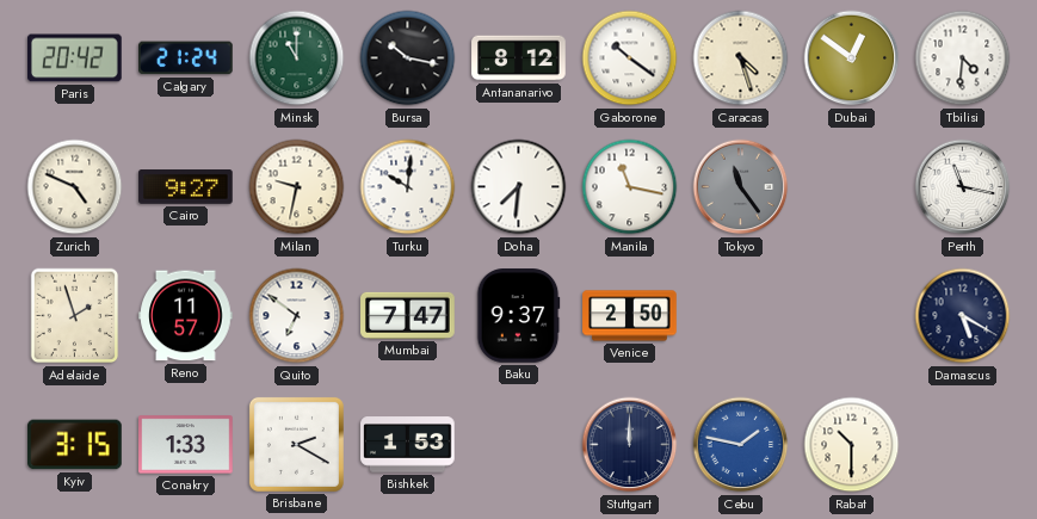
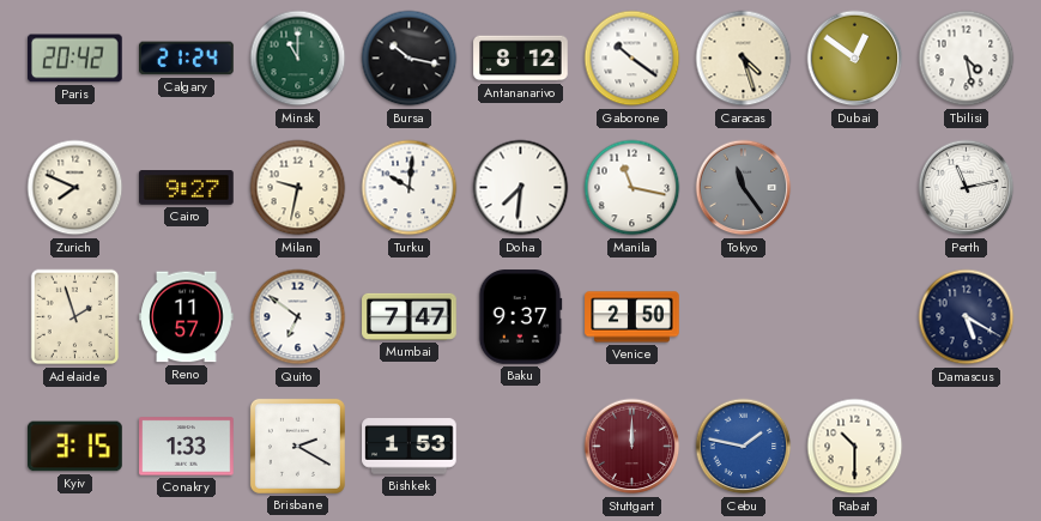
Tbilisi: 4:31 -> 4:28
Zurich: 4:49 -> 7:49
Perth: 11:17 -> 11:13
Stuttgart dial: navy -> burgundy
